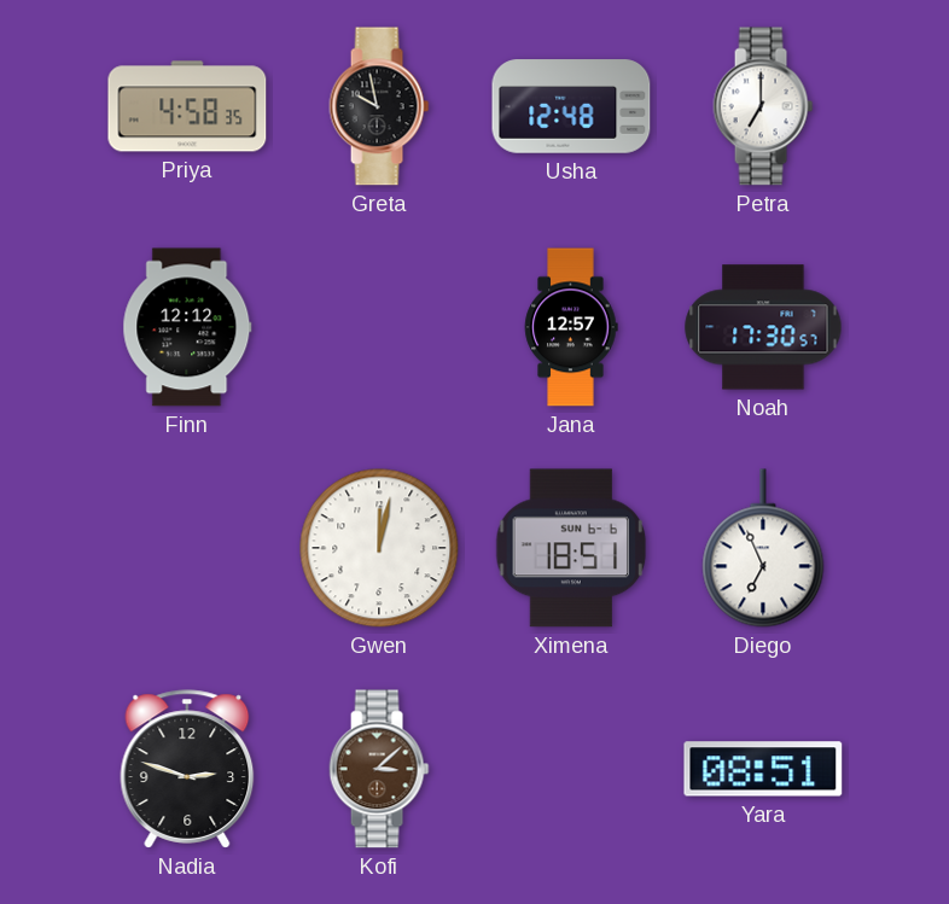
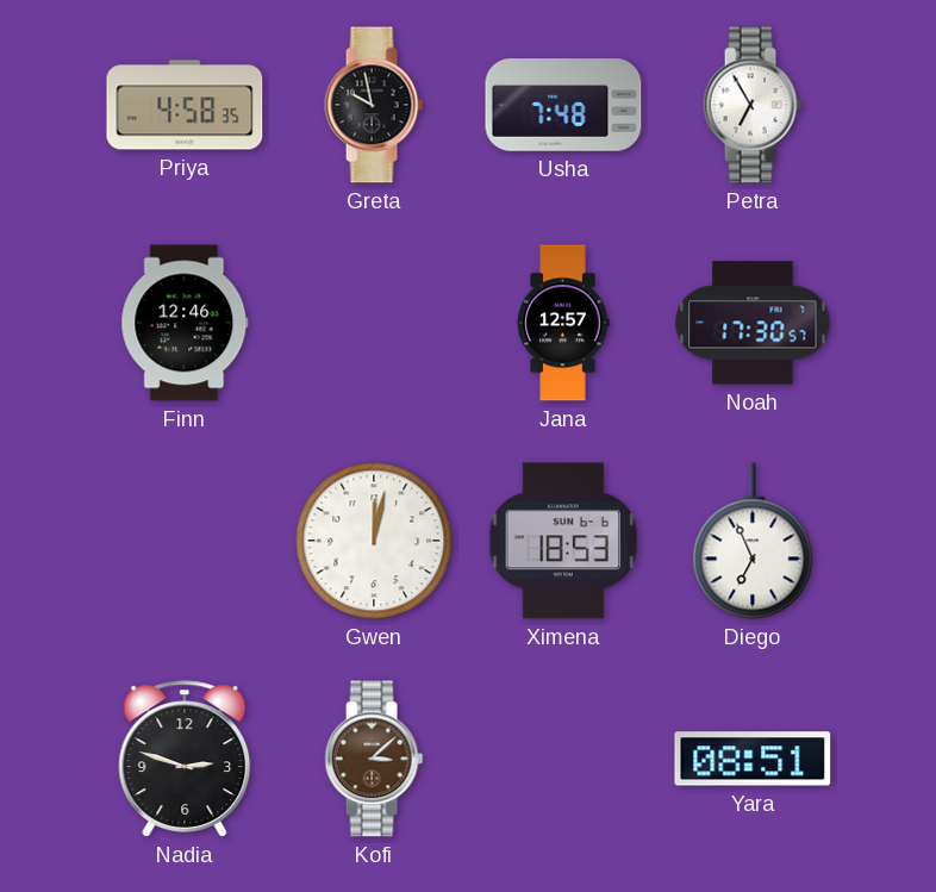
Usha: 12:48 -> 7:48
Petra: 7:00 -> 6:55
Finn: 12:12 -> 12:46
Ximena: 18:51 -> 18:53
